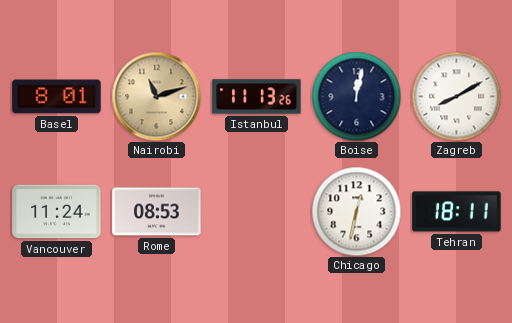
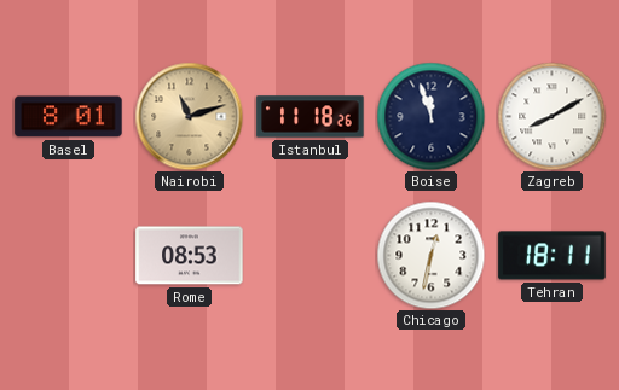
Istanbul: 11:13 -> 11:18
Boise: 12:02 -> 11:57
Vancouver: 11:24 -> none
